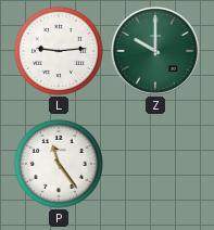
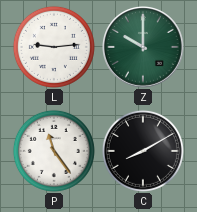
C: none -> 8:10
